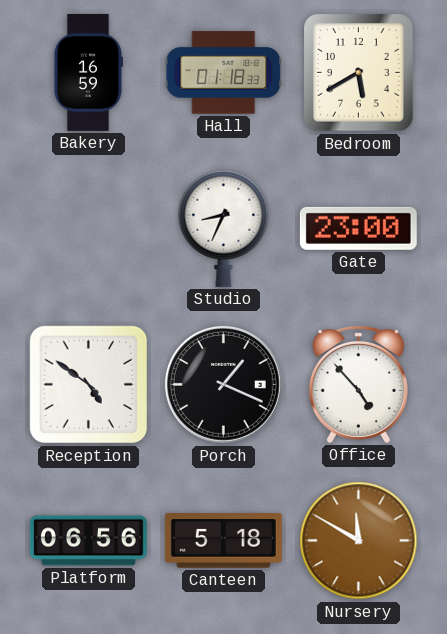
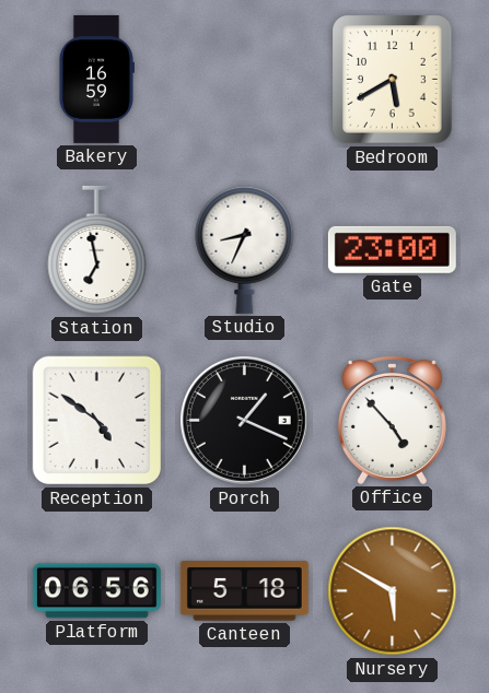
Hall: 01:18 -> none
Station: none -> 6:58
Nursery: 11:50 -> 5:50
